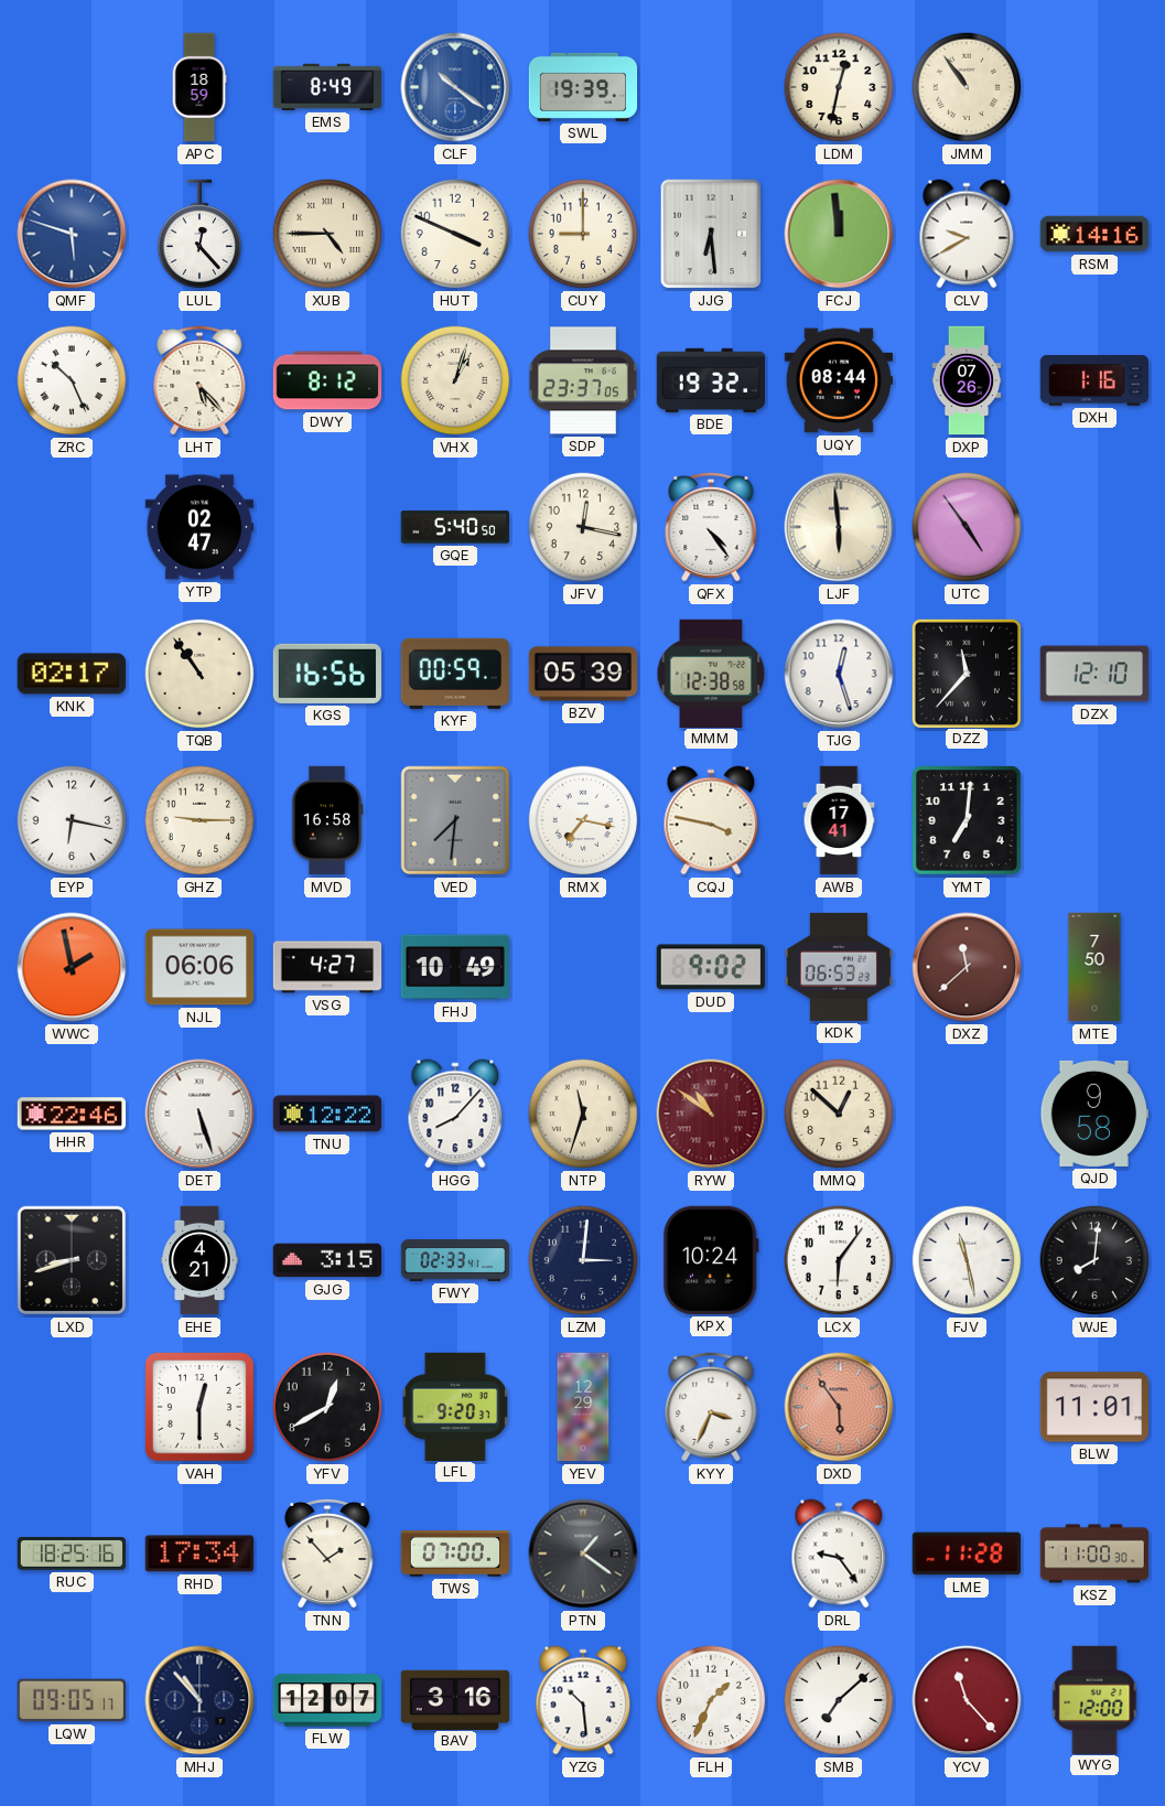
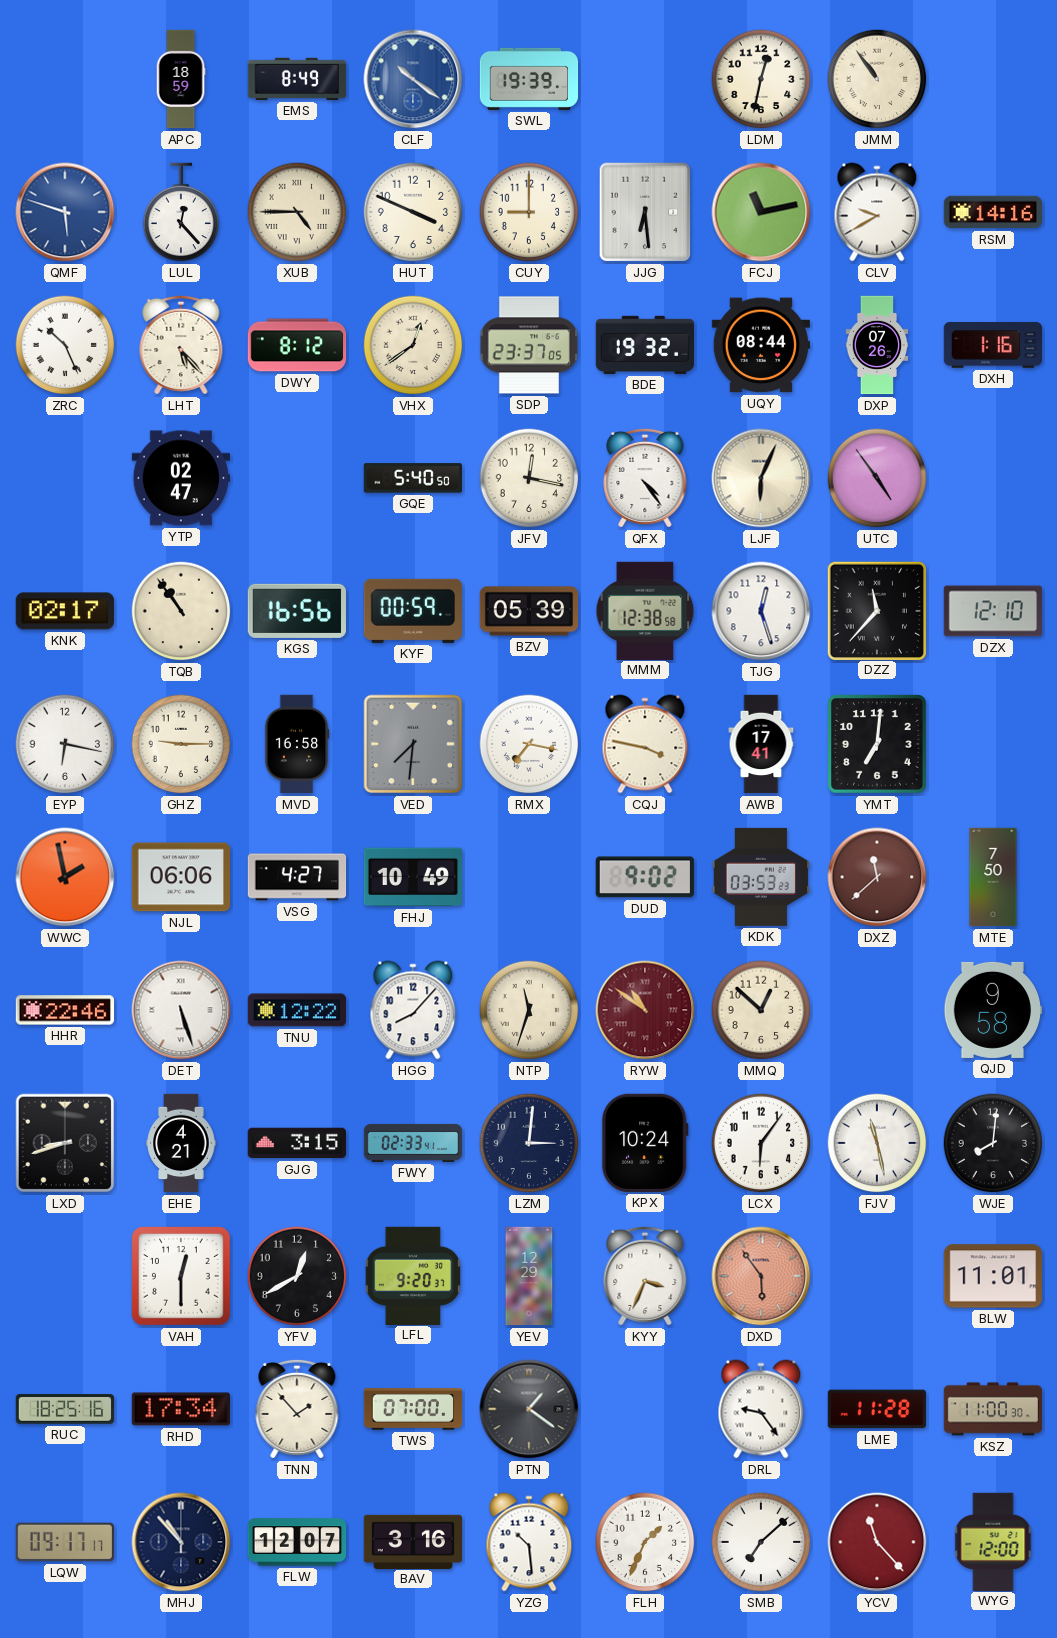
FCJ: 11:59 -> 11:13
VHX: 1:03 -> 12:39
LJF: 5:59 -> 6:04
KDK: 06:53 -> 03:53
LQW: 09:05 -> 09:17
